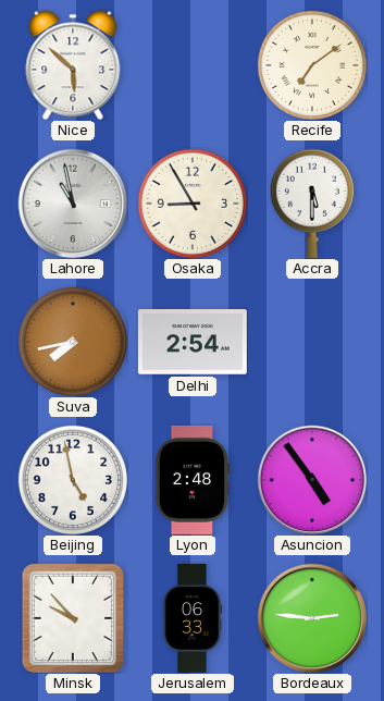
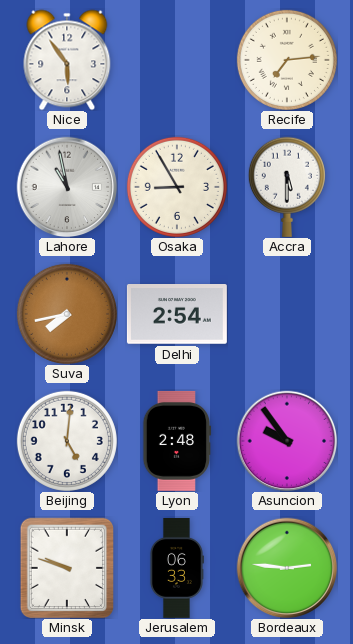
Nice: 5:52 -> 5:54
Recife: 7:09 -> 7:14
Beijing: 4:58 -> 5:01
Asuncion: 4:54 -> 9:54
Minsk: 9:53 -> 9:48
